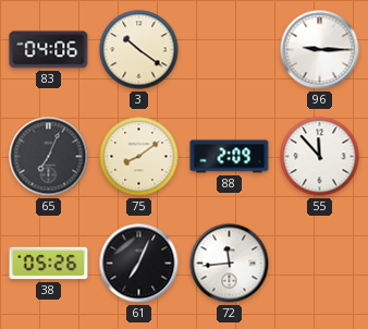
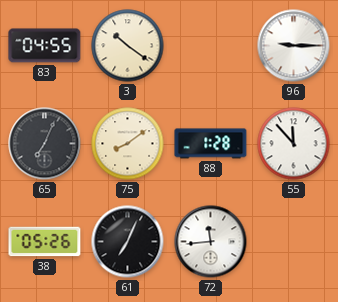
83: 04:06 -> 04:55
88: 2:09 -> 1:28
